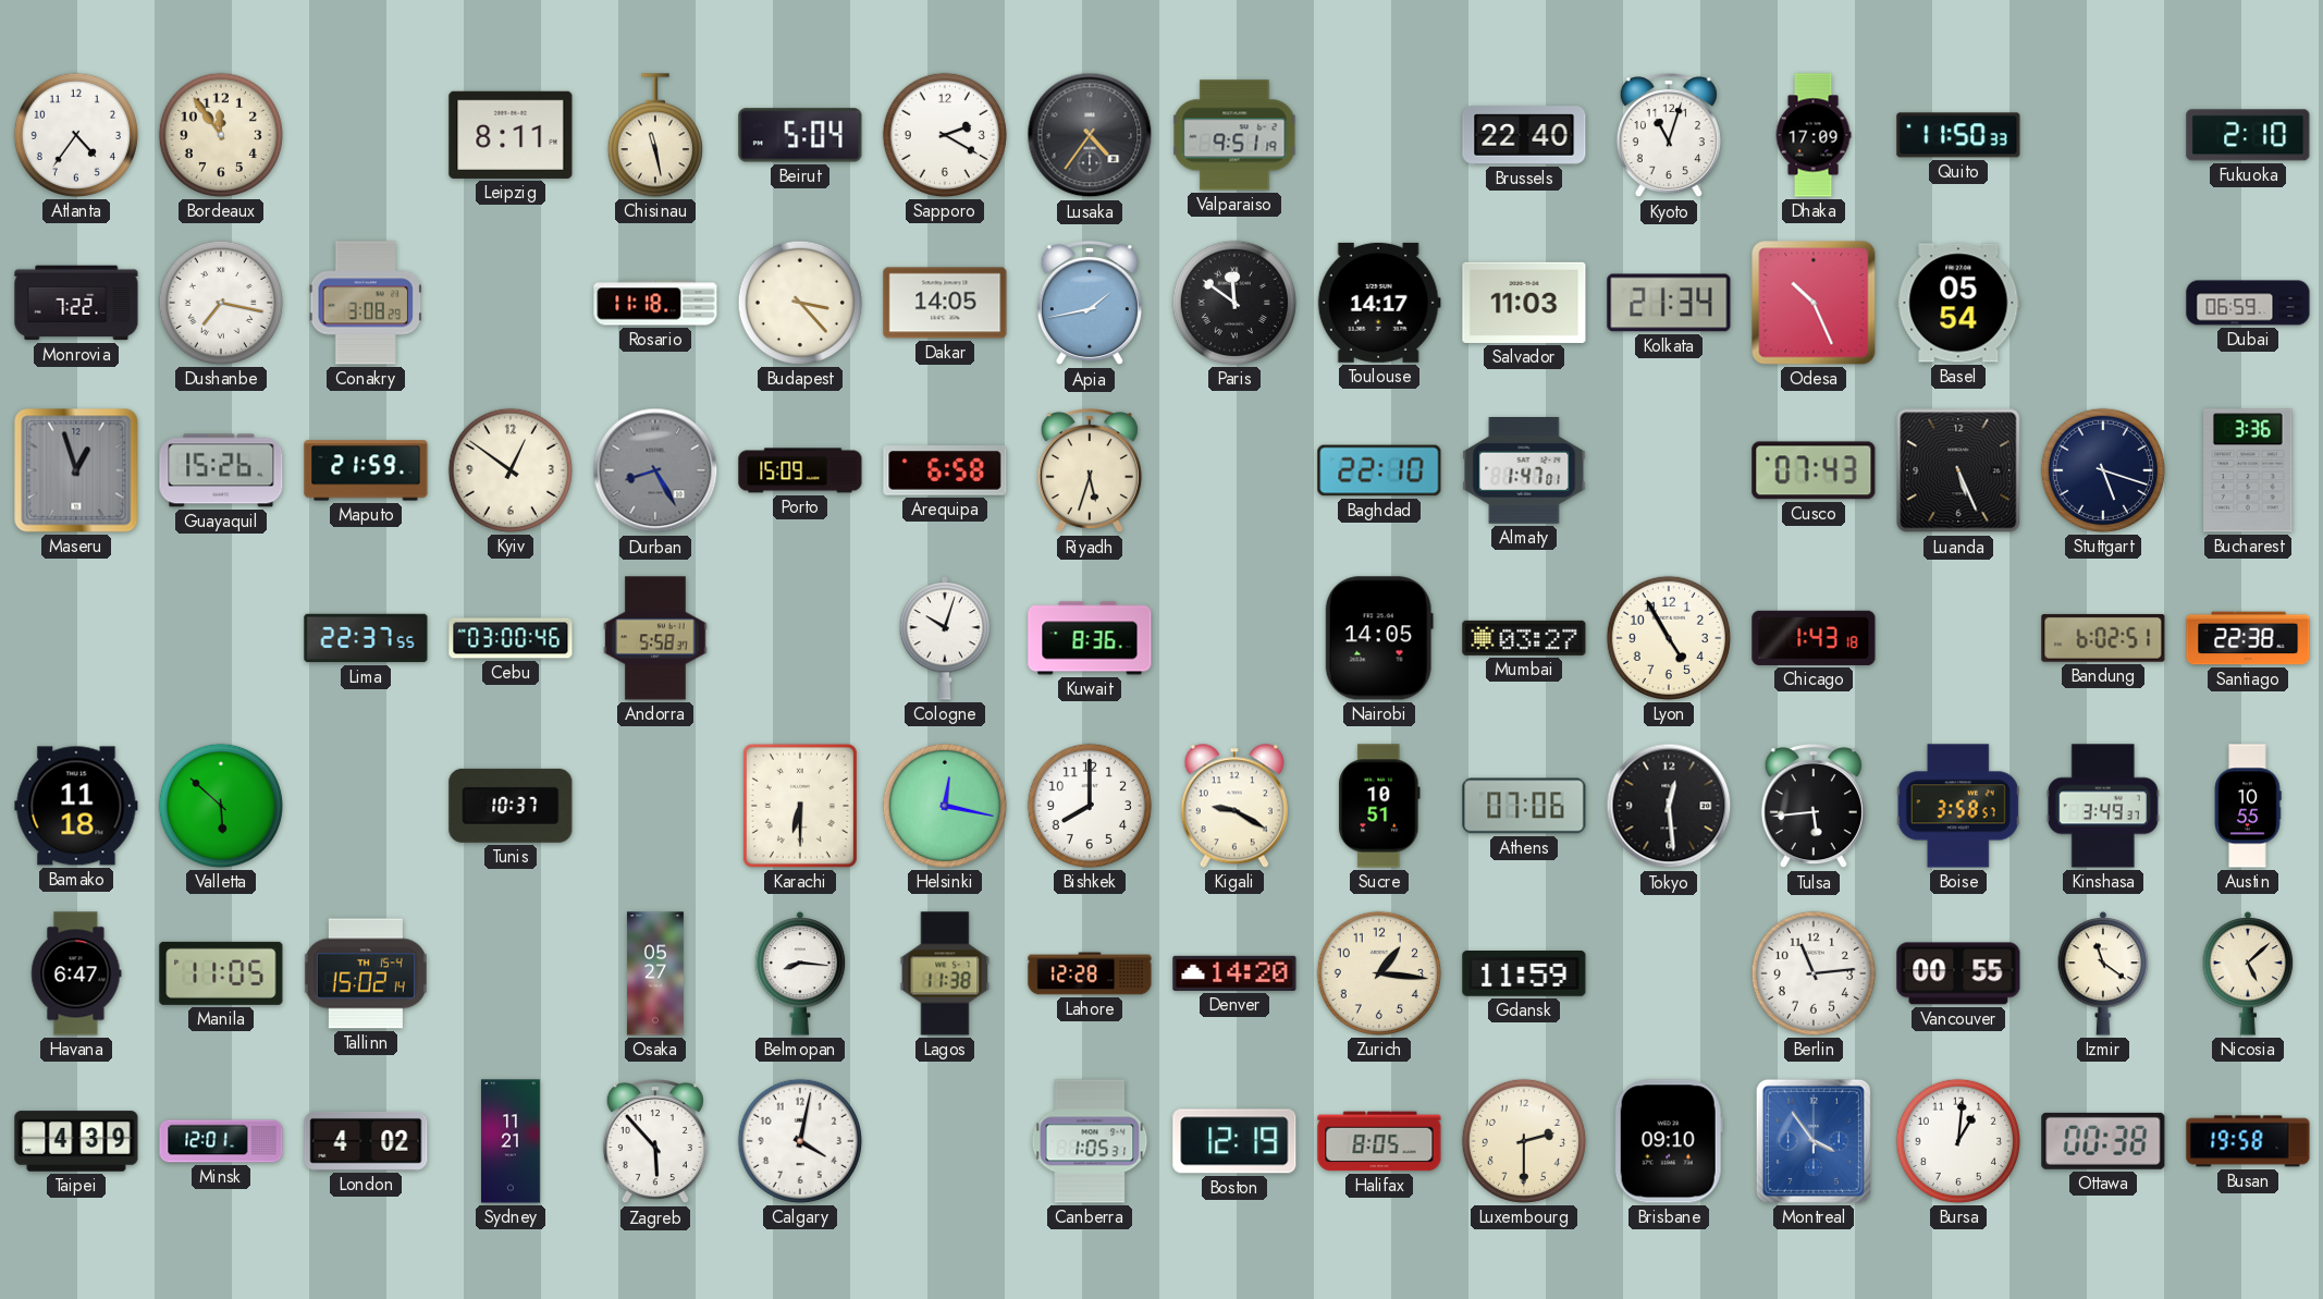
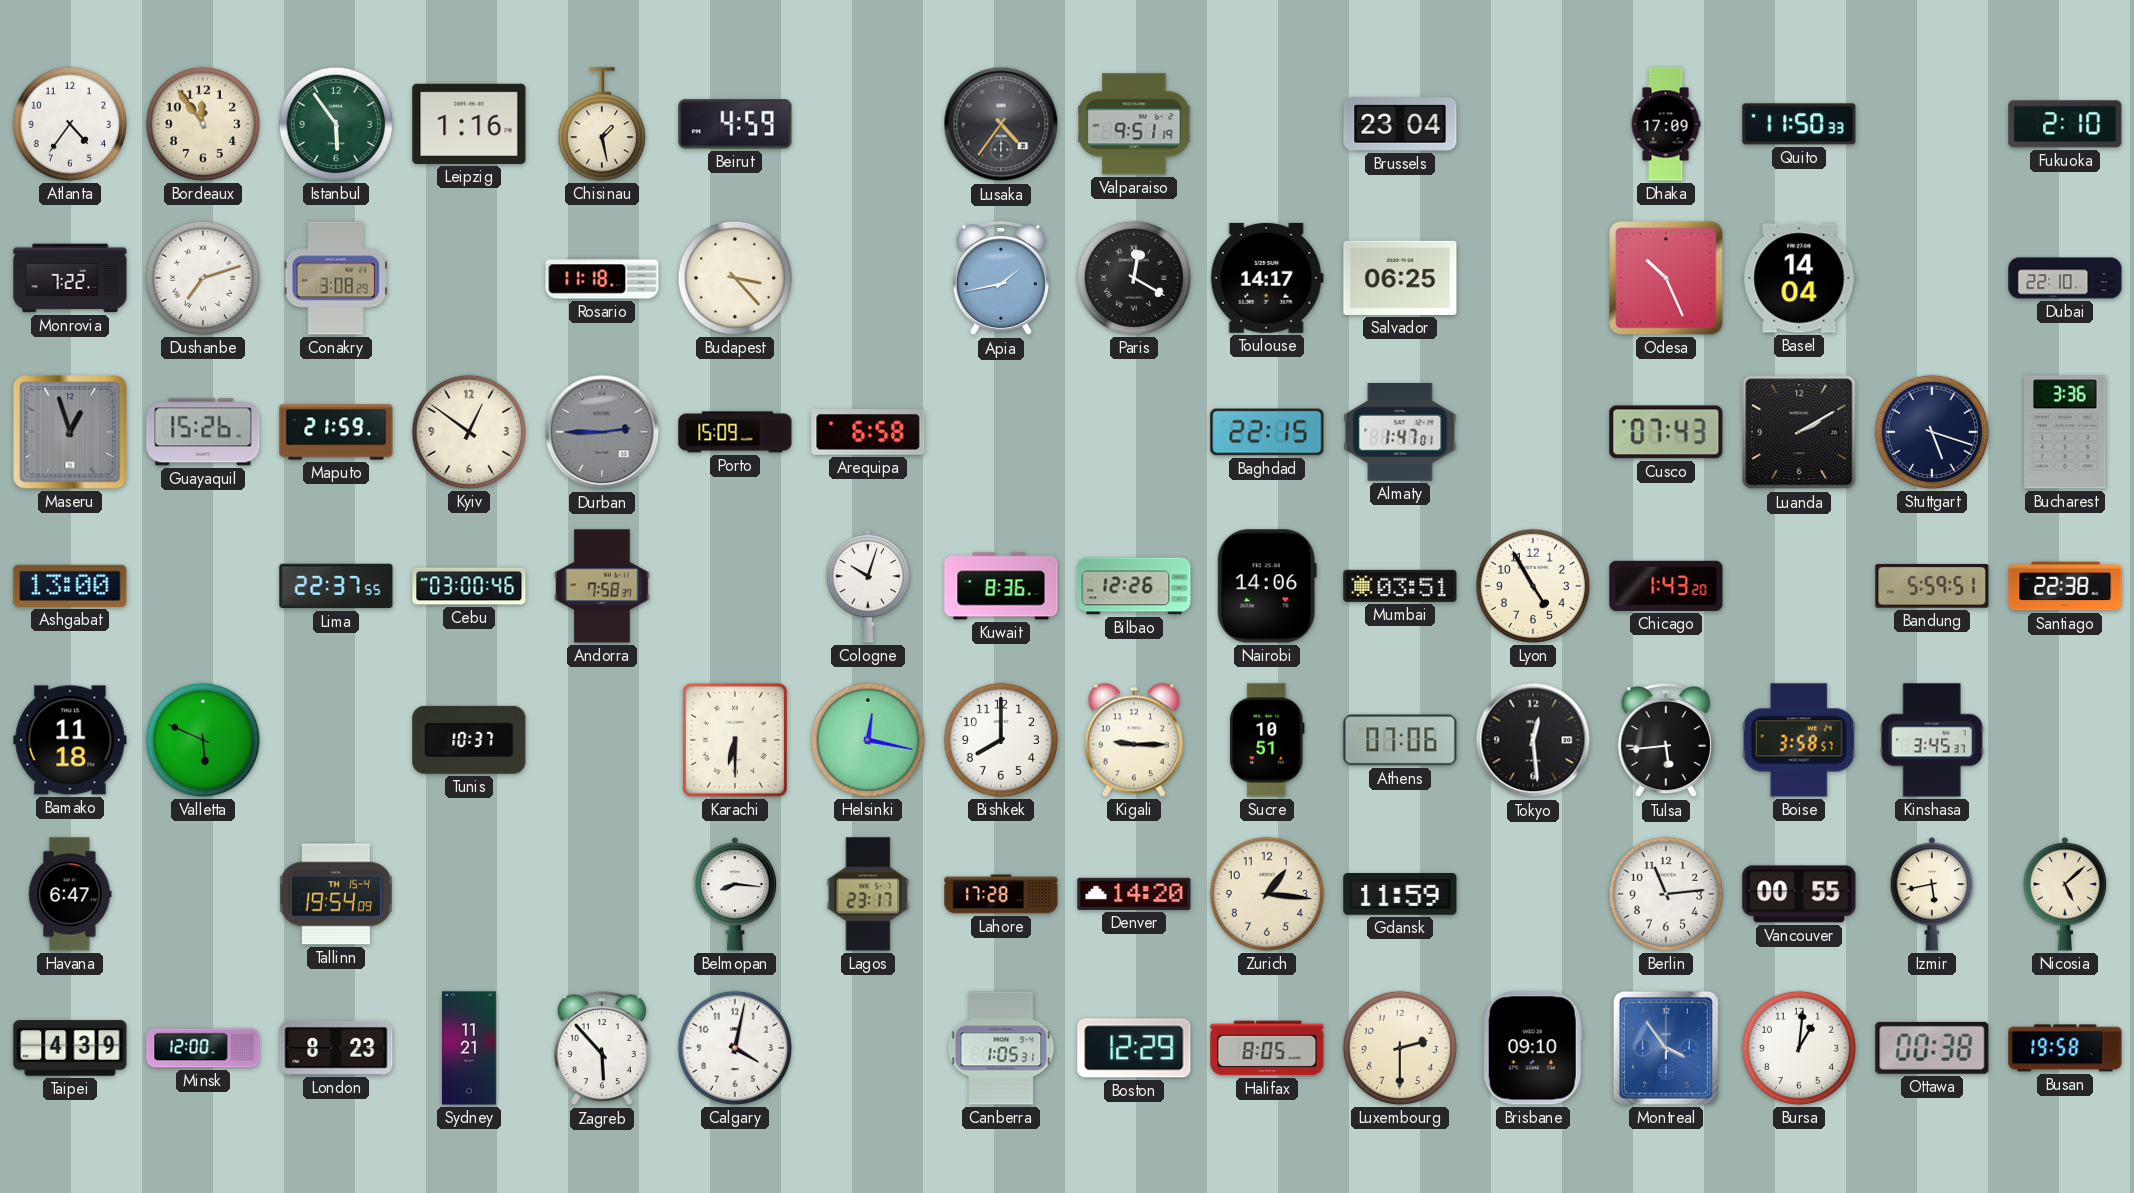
Istanbul: none -> 5:54
Leipzig: 8:11 -> 1:16
Chisinau: 11:28 -> 1:28
Beirut: 5:04 -> 4:59
Sapporo: 2:20 -> none
Brussels: 22:40 -> 23:04
Kyoto: 11:03 -> none
Dushanbe: 7:17 -> 7:12
Dakar: 14:05 -> none
Paris: 11:51 -> 12:20
Salvador: 11:03 -> 06:25
Kolkata: 21:34 -> none
Basel: 05:54 -> 14:04
Dubai: 06:59 -> 22:10
Durban: 8:25 -> 2:45
Riyadh: 5:33 -> none
Baghdad: 22:10 -> 22:15
Luanda: 5:26 -> 2:10
Ashgabat: none -> 13:00
Andorra: 5:58 -> 7:58
Bilbao: none -> 12:26
Nairobi: 14:05 -> 14:06
Mumbai: 03:27 -> 03:51
Chicago: 1:43:18 -> 1:43:20
Bandung: 6:02 -> 5:59
Valletta: 5:52 -> 5:49
Kigali: 9:20 -> 9:15
Kinshasa: 3:49 -> 3:45
Austin: 10:55 -> none
Manila: 11:05 -> none
Tallinn: 15:02 -> 19:54
Osaka: 05:27 -> none
Lagos: 11:38 -> 23:17
Lahore: 12:28 -> 17:28
Izmir: 11:21 -> 5:43
Minsk: 12:01 -> 12:00
London: 4:02 -> 8:23
Boston: 12:19 -> 12:29
